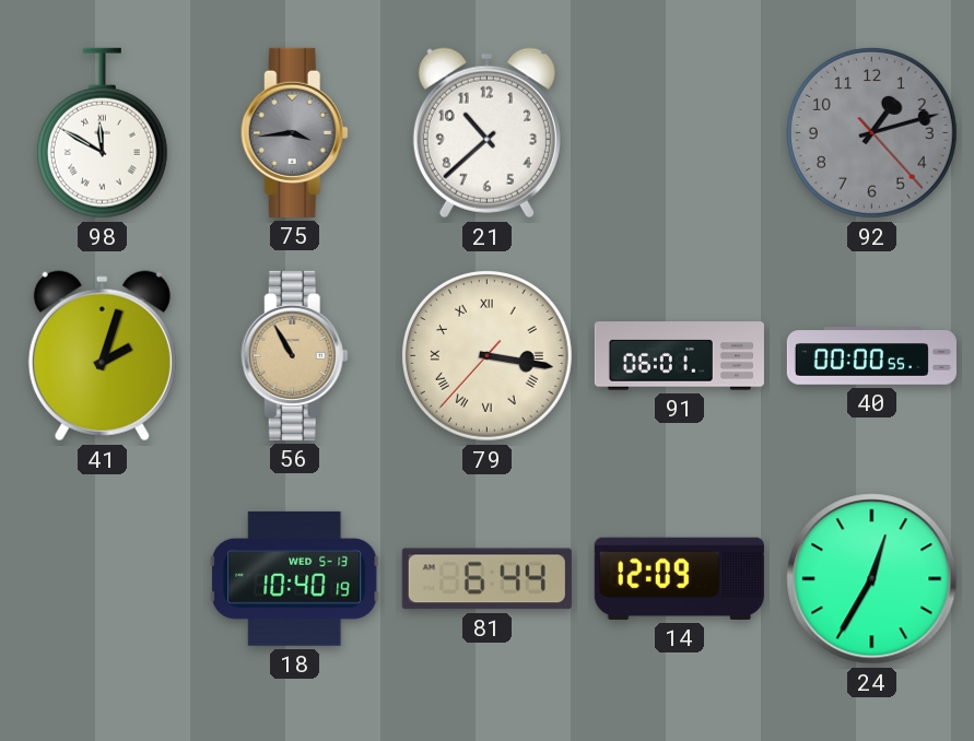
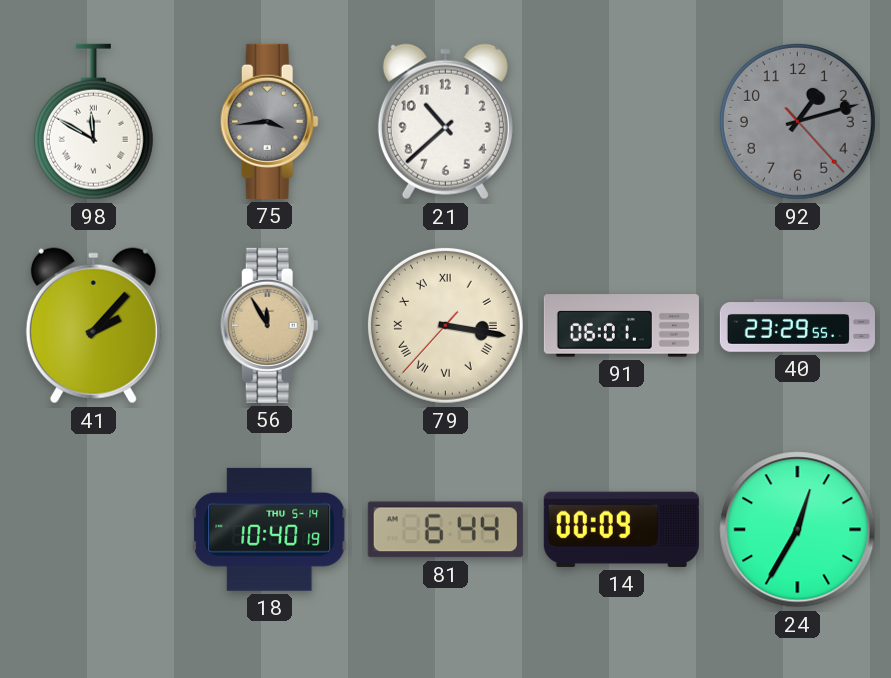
41: 2:03 -> 2:07
56: 10:55 -> 11:55
40: 00:00 -> 23:29
18 date: WED 5-13 -> THU 5-14
14: 12:09 -> 00:09
